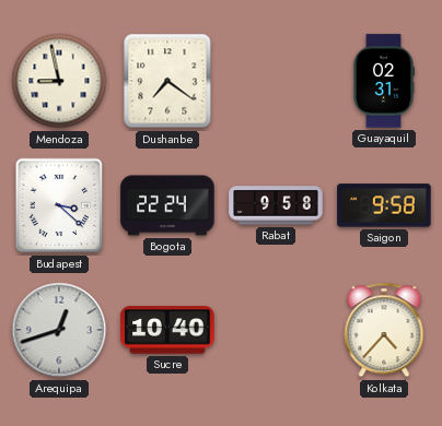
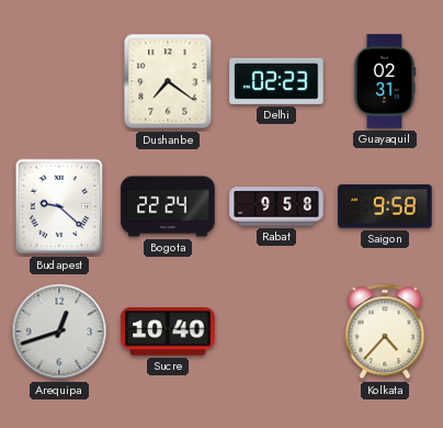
Mendoza: 8:58 -> none
Delhi: none -> 02:23
Budapest: 3:22 -> 9:22
